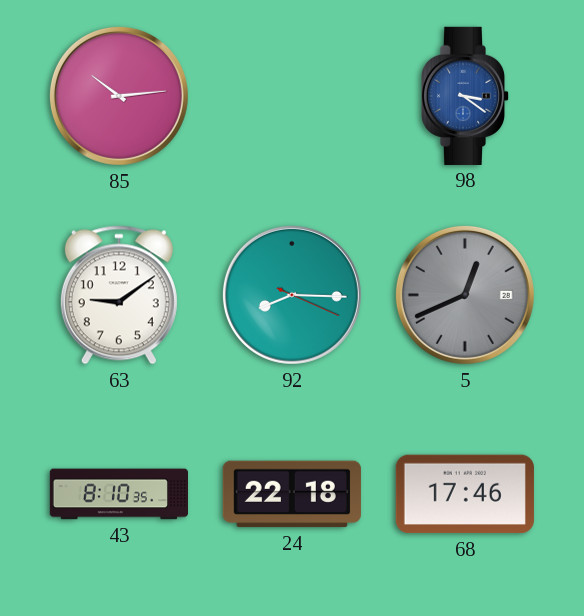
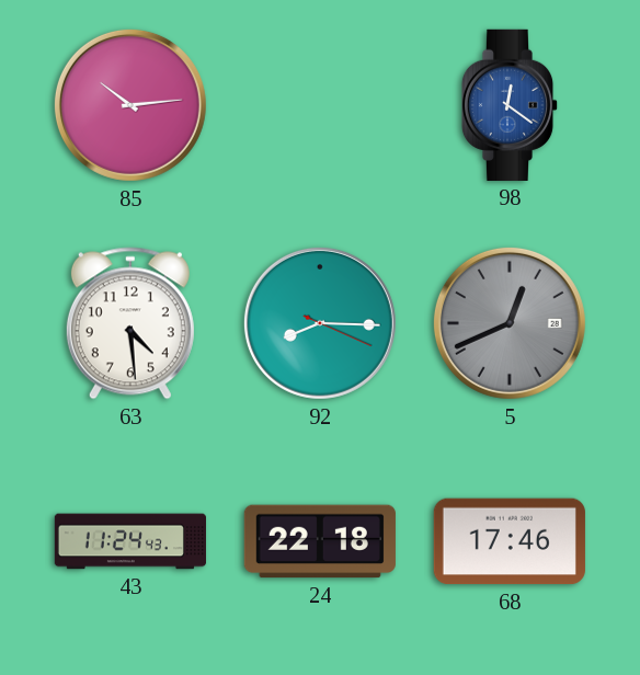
98: 3:21 -> 12:21
63: 9:09 -> 4:29
43: 8:10 -> 11:24
